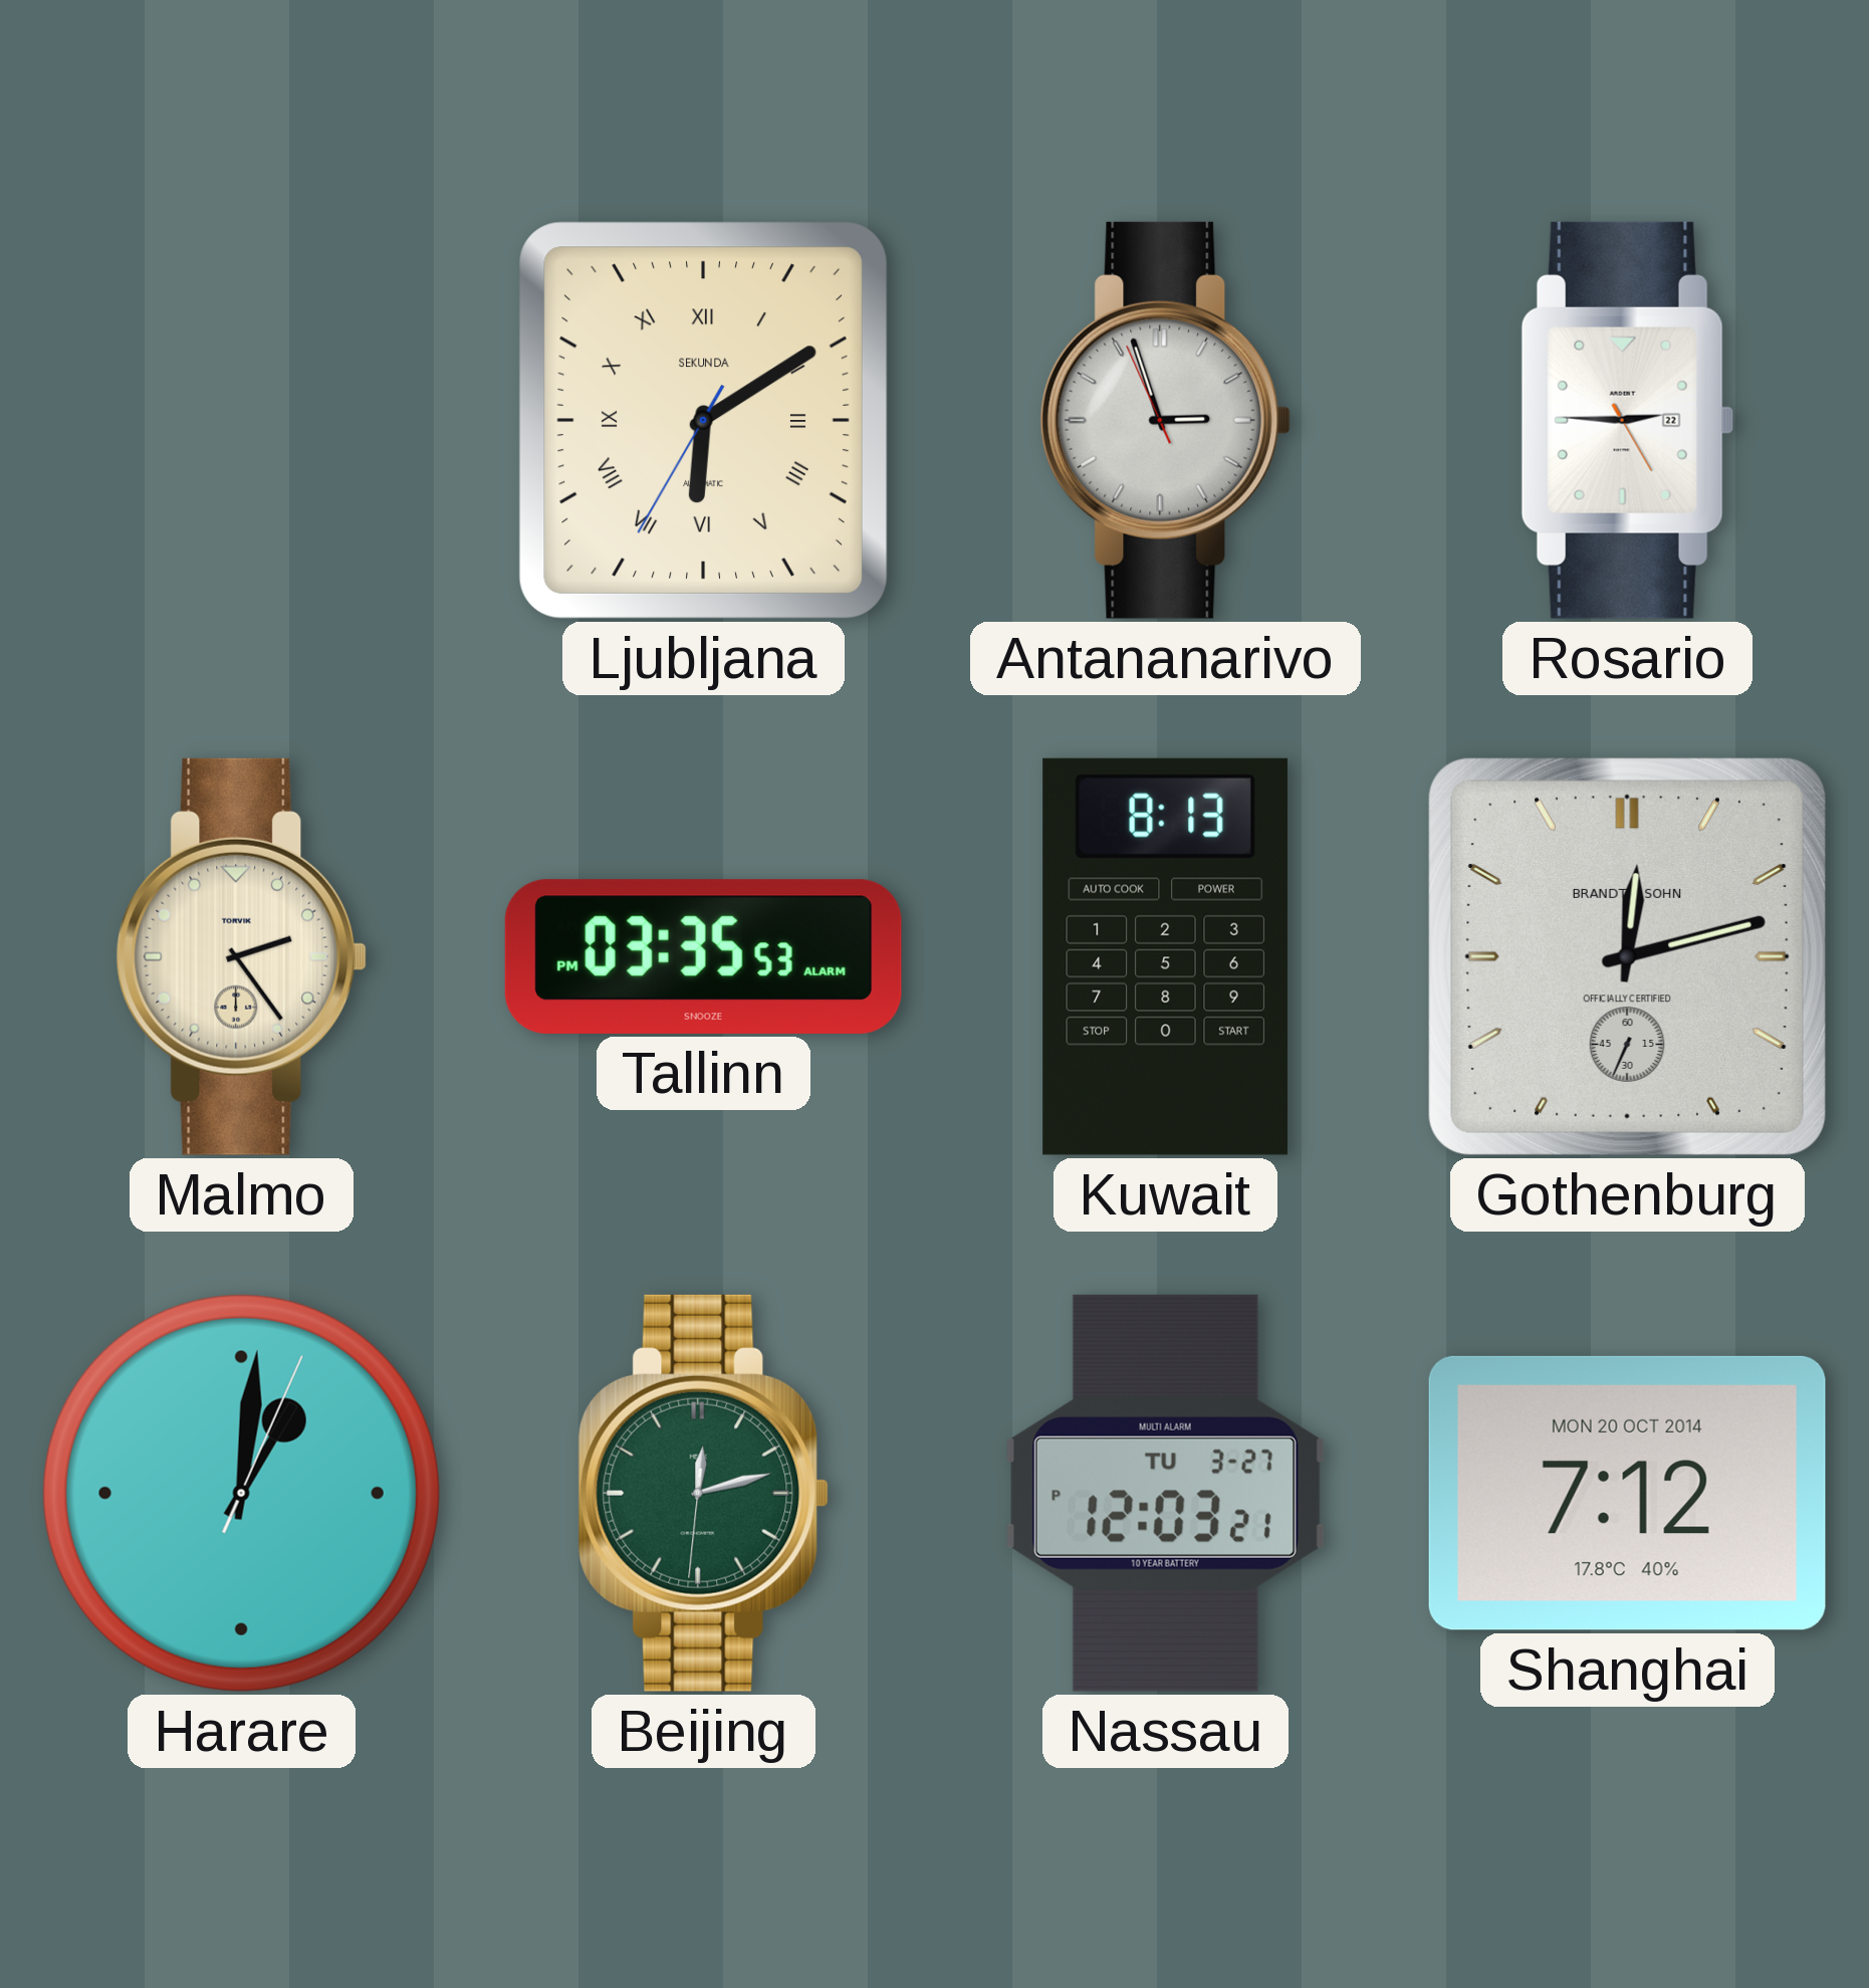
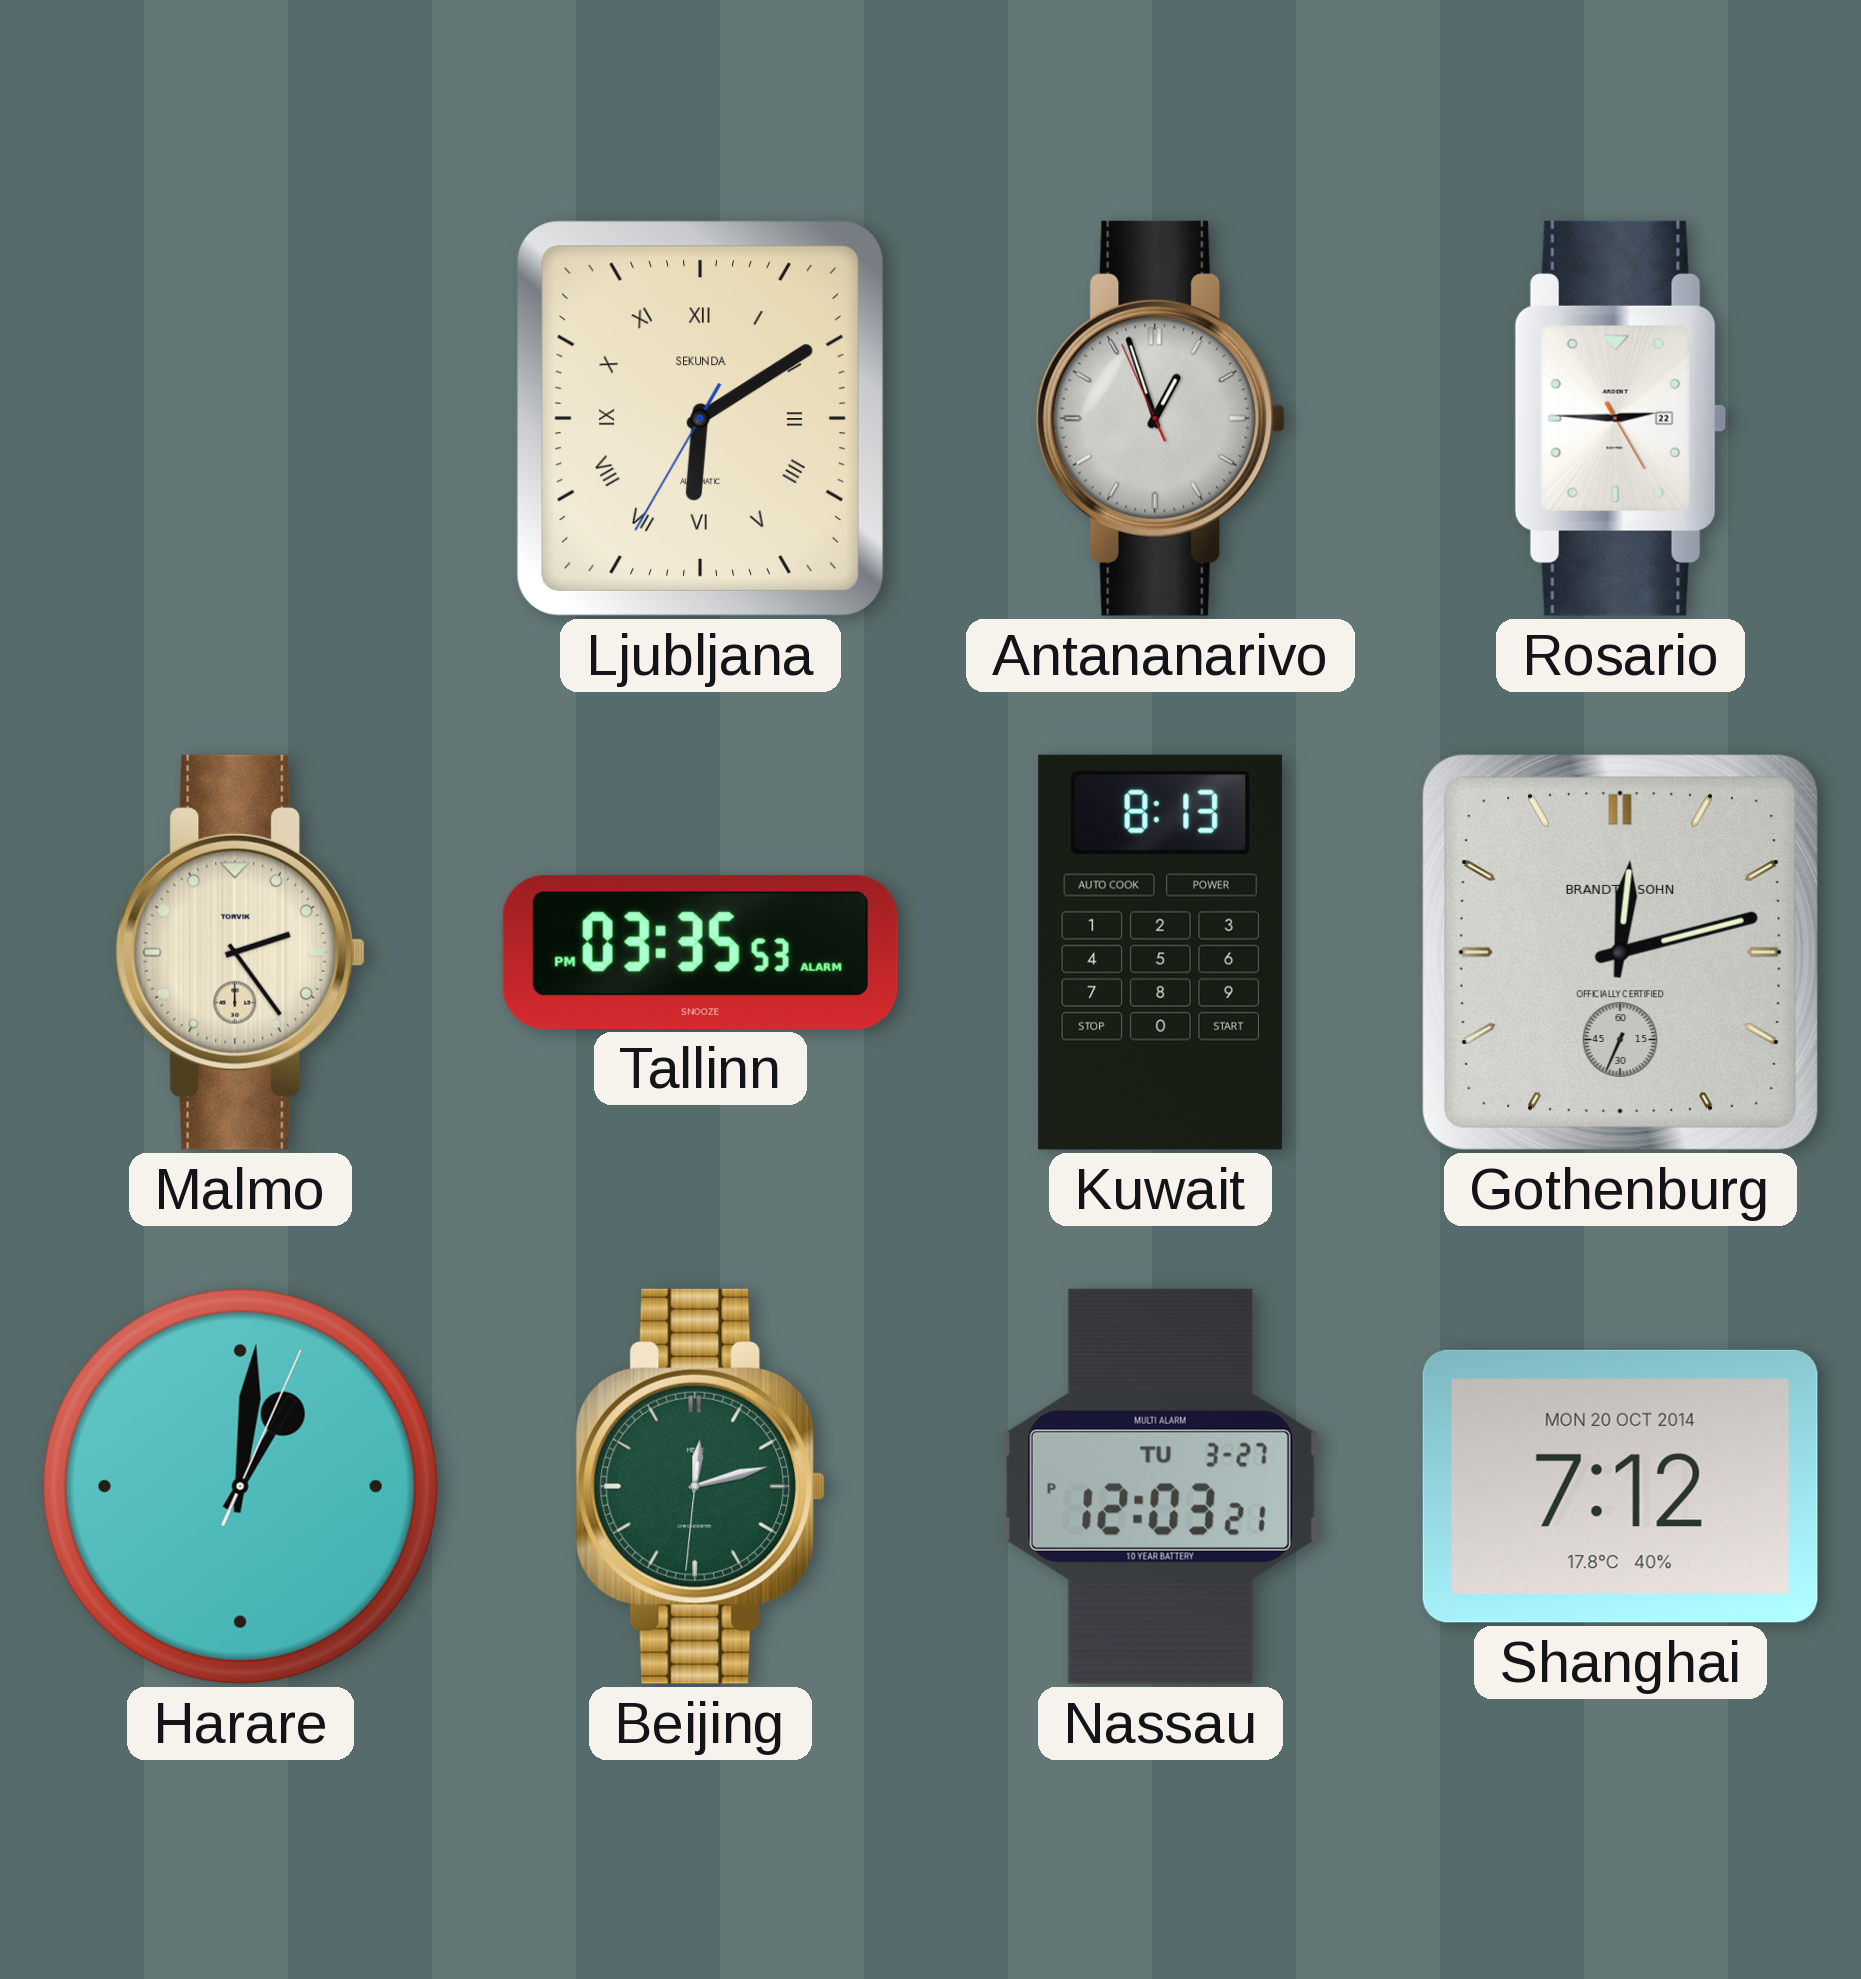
Antananarivo: 2:56 -> 12:56
